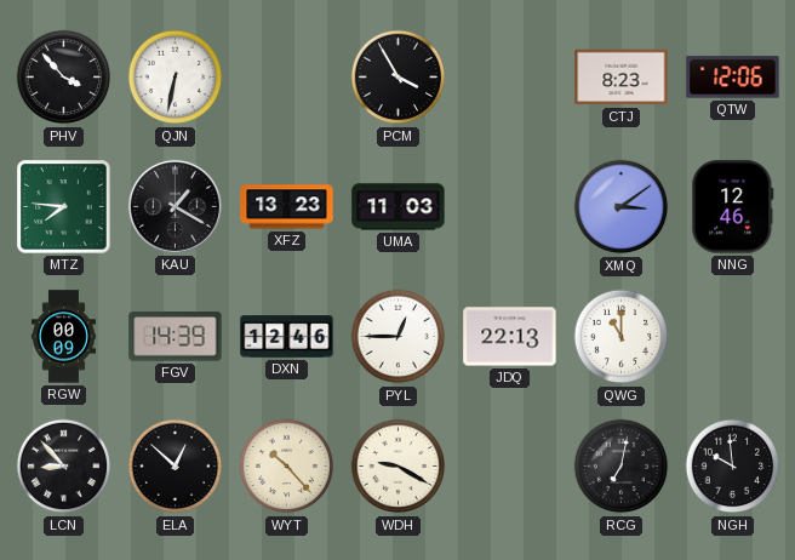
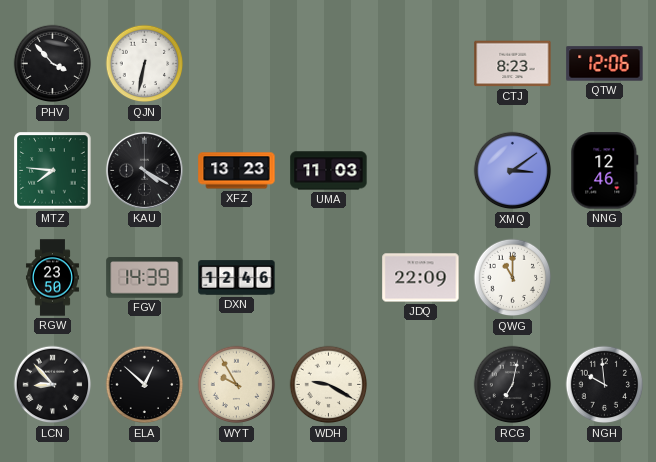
PCM: 3:55 -> none
KAU: 1:20 -> 4:20
RGW: 00:09 -> 23:50
PYL: 12:45 -> none
JDQ: 22:13 -> 22:09
WYT: 10:23 -> 9:55
